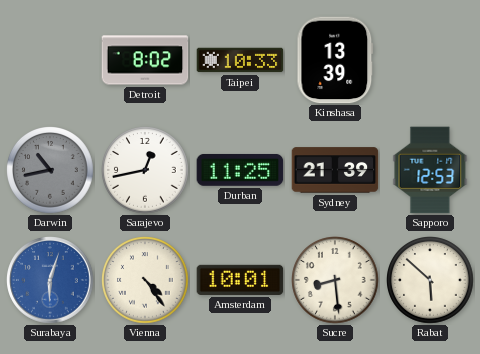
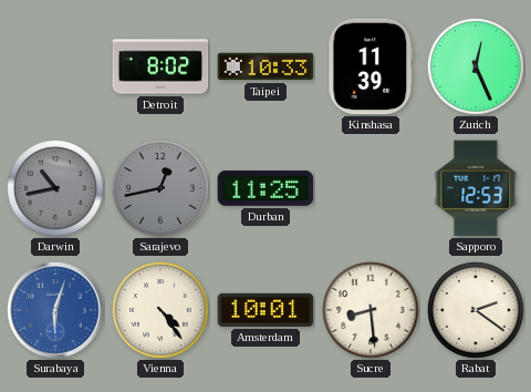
Kinshasa: 13:39 -> 11:39
Zurich: none -> 12:26
Sarajevo dial: white -> grey
Sydney: 21:39 -> none
Rabat: 5:52 -> 2:21
